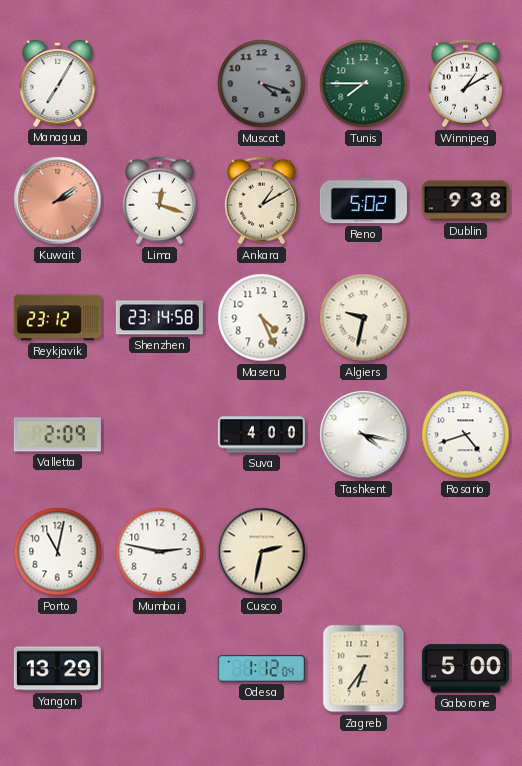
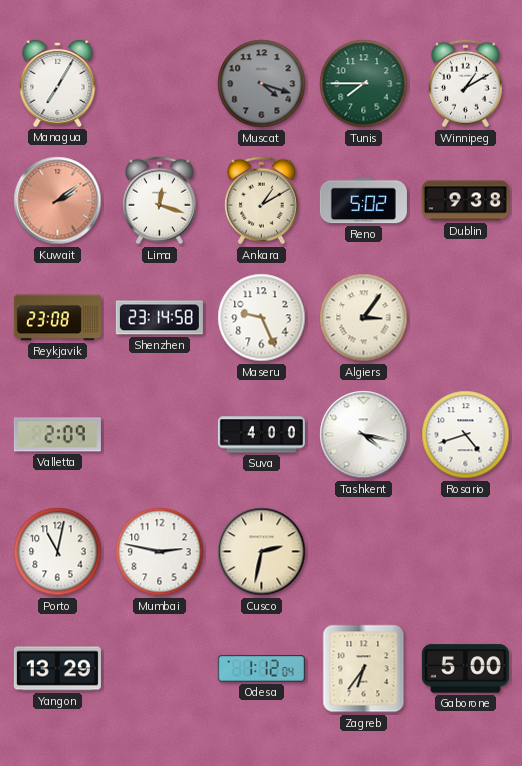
Reykjavik: 23:12 -> 23:08
Maseru: 4:26 -> 9:26
Algiers: 9:32 -> 3:06
